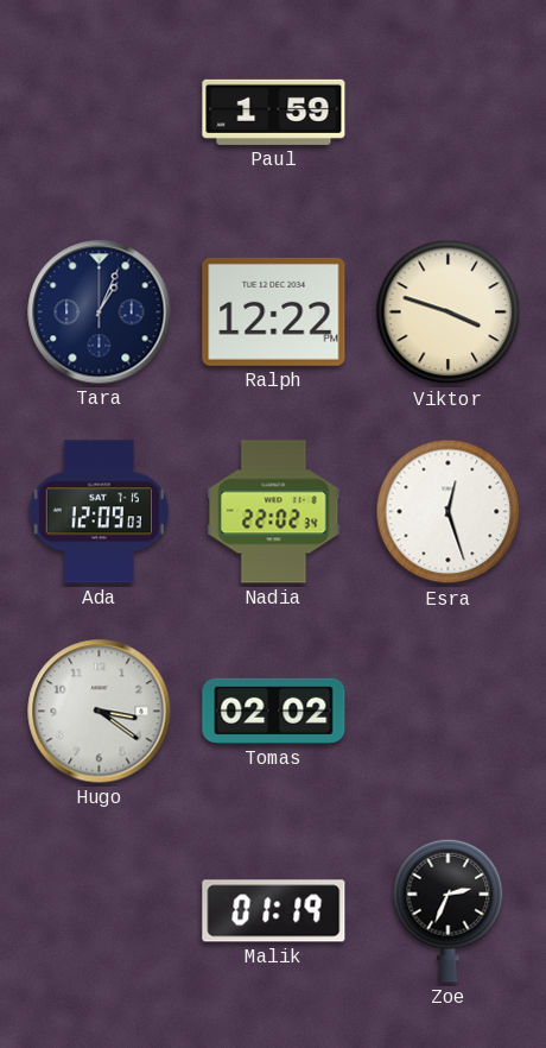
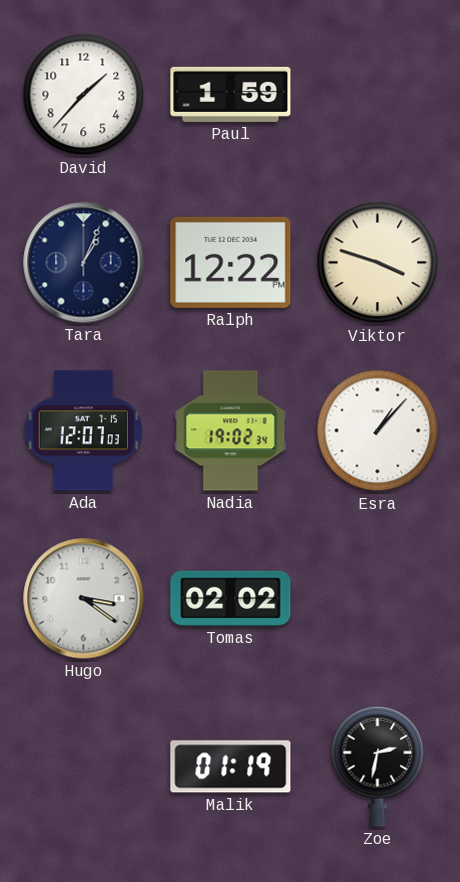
David: none -> 1:37
Ada: 12:09 -> 12:07
Nadia: 22:02 -> 19:02
Esra: 12:27 -> 1:07
Zoe: 2:34 -> 2:32
